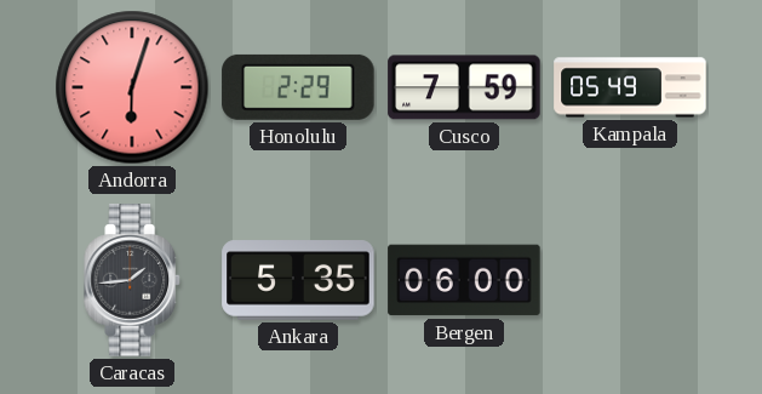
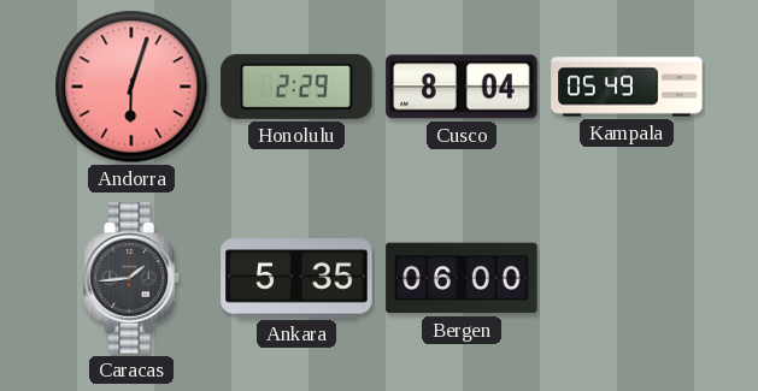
Cusco: 7:59 -> 8:04
